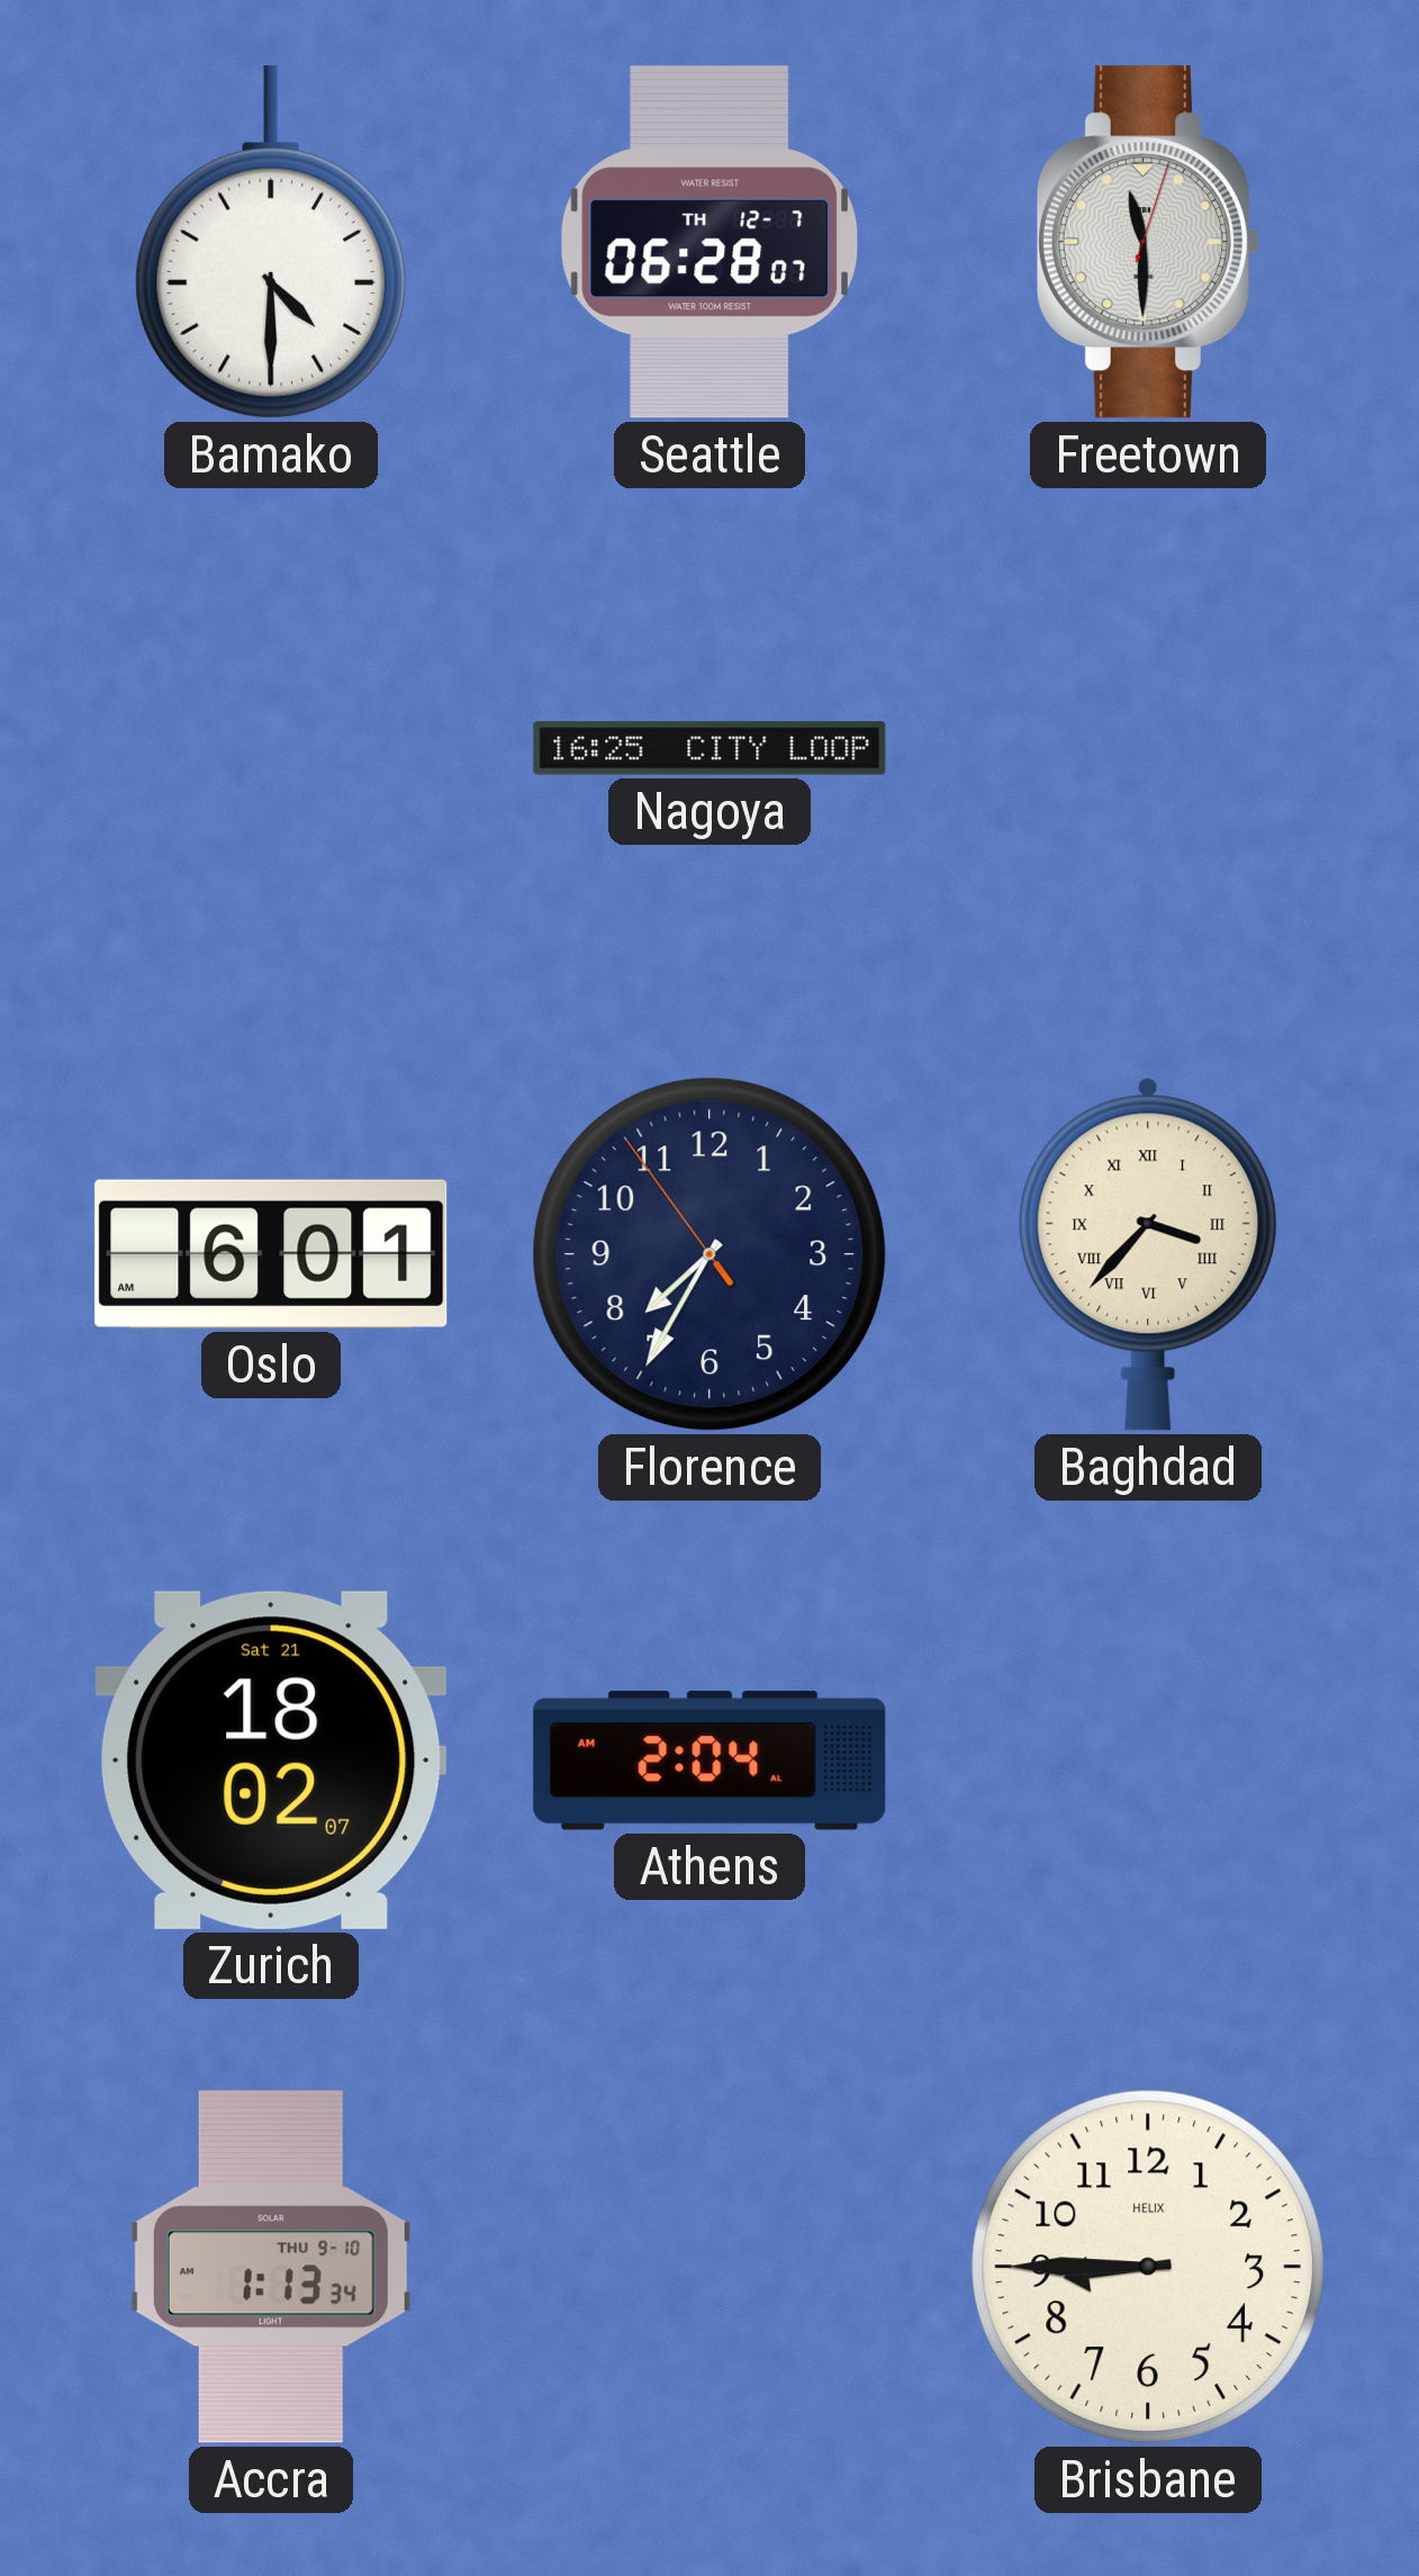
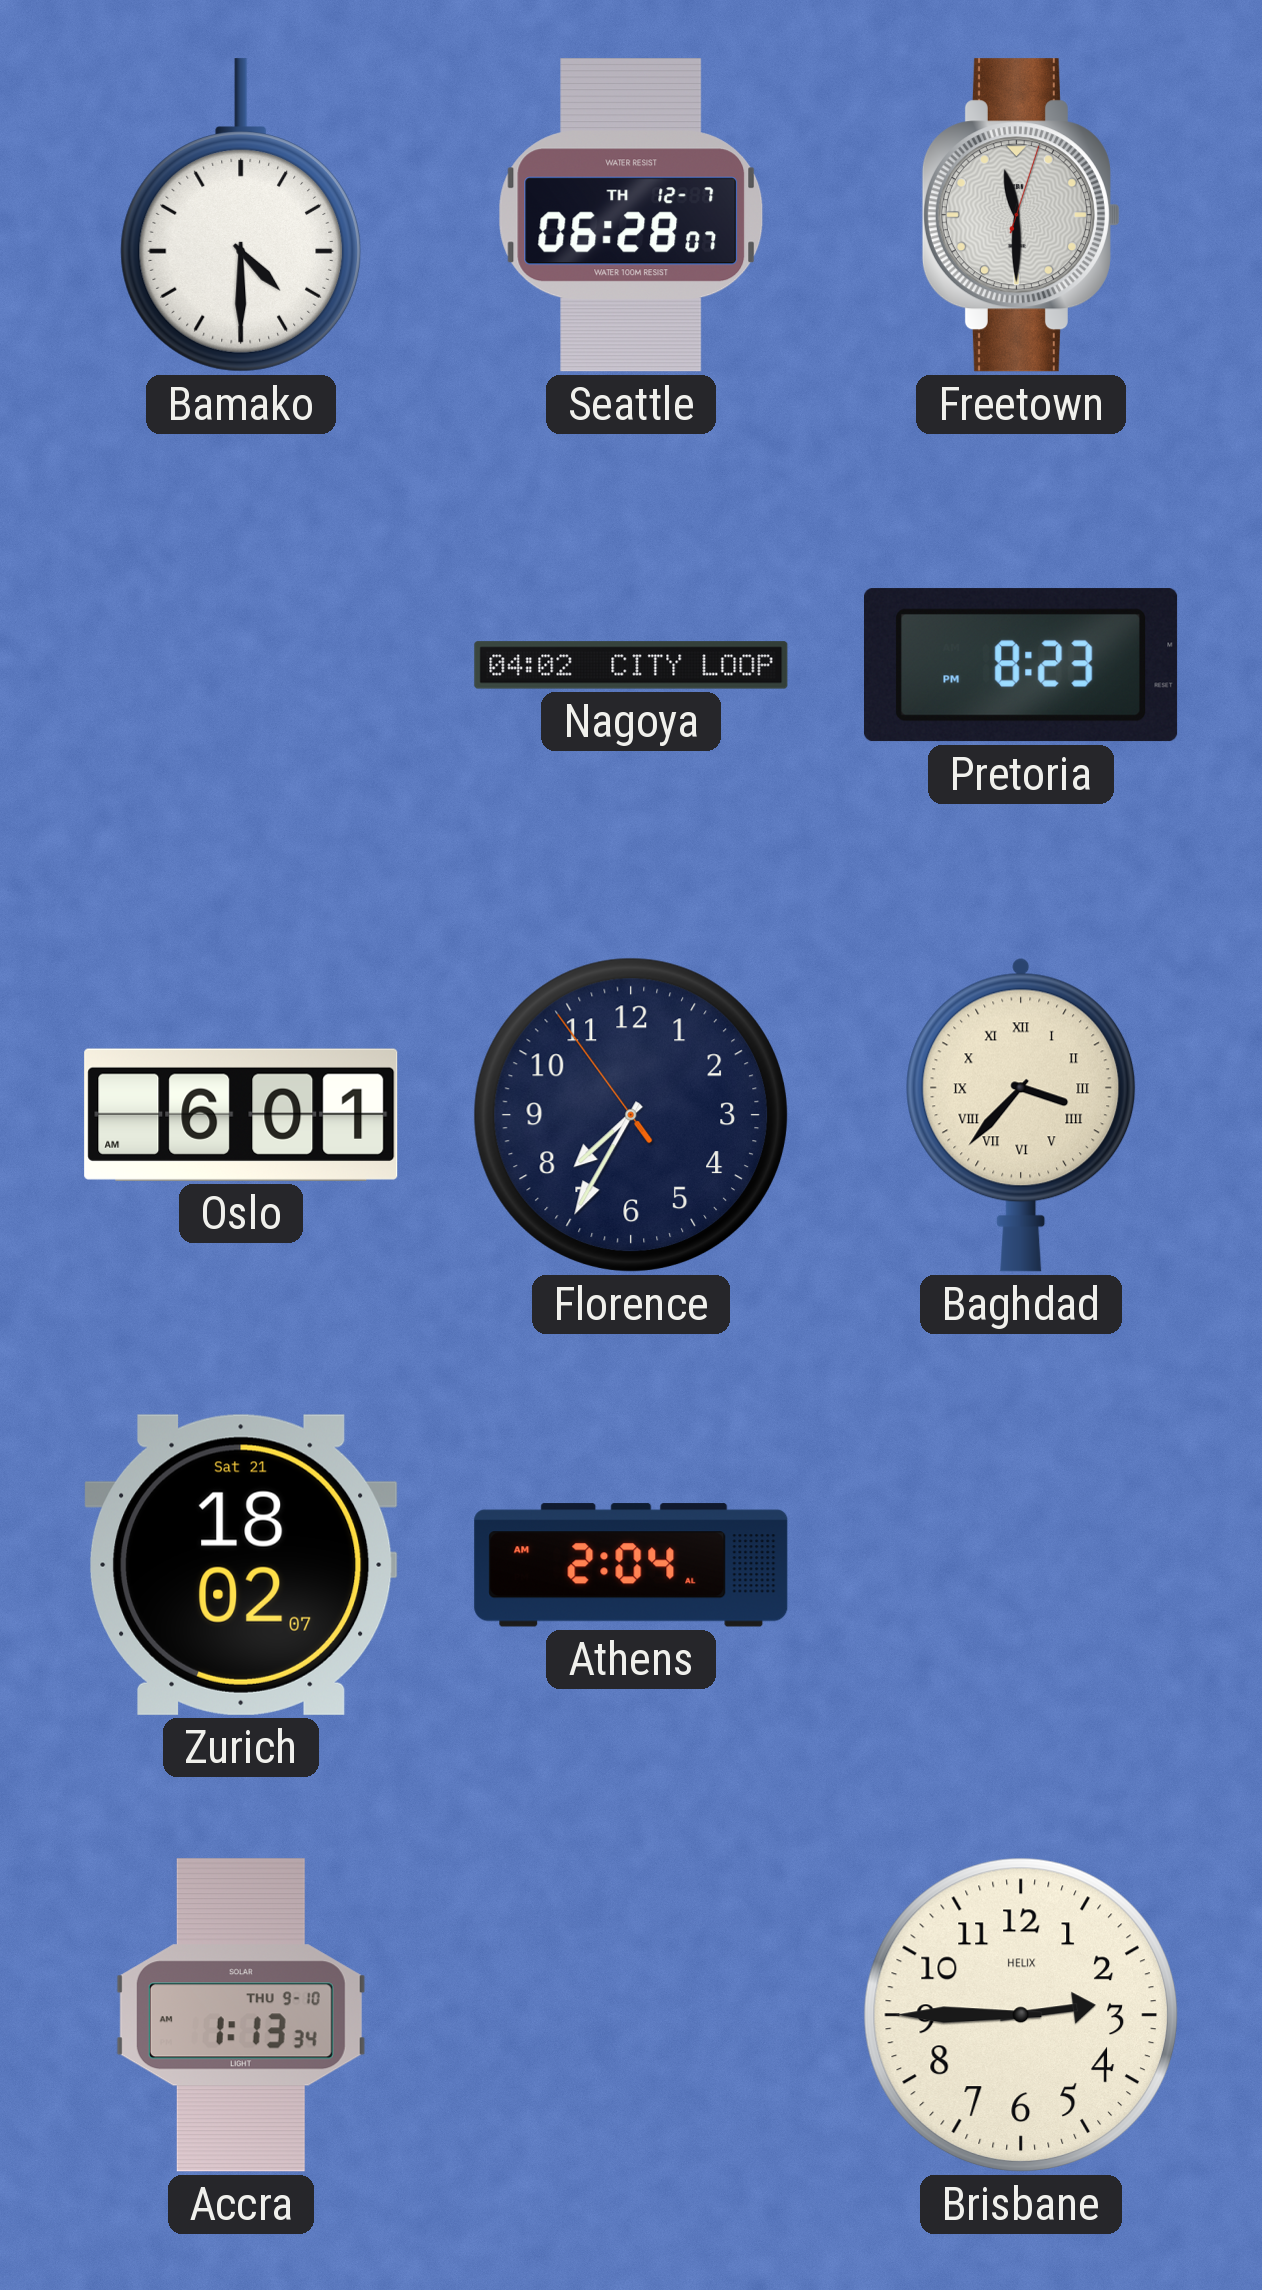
Nagoya: 16:25 -> 04:02
Pretoria: none -> 8:23
Brisbane: 8:45 -> 2:45
